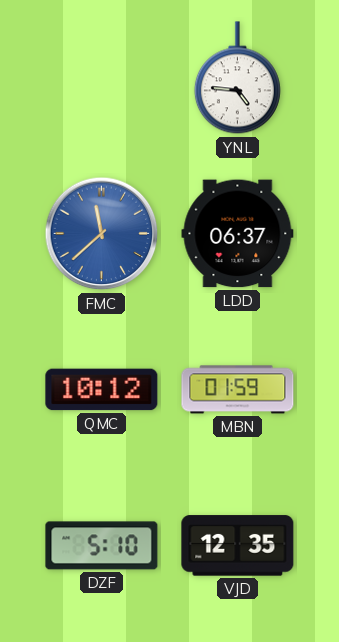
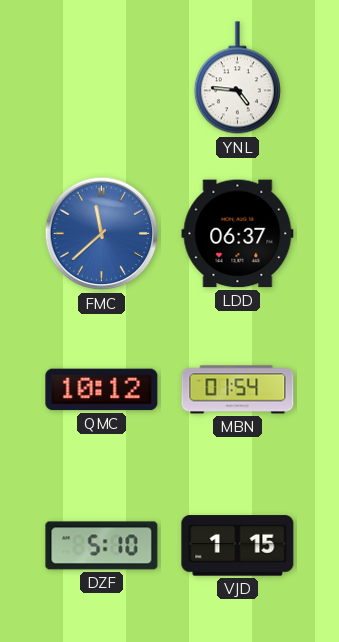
MBN: 01:59 -> 01:54
VJD: 12:35 -> 1:15
